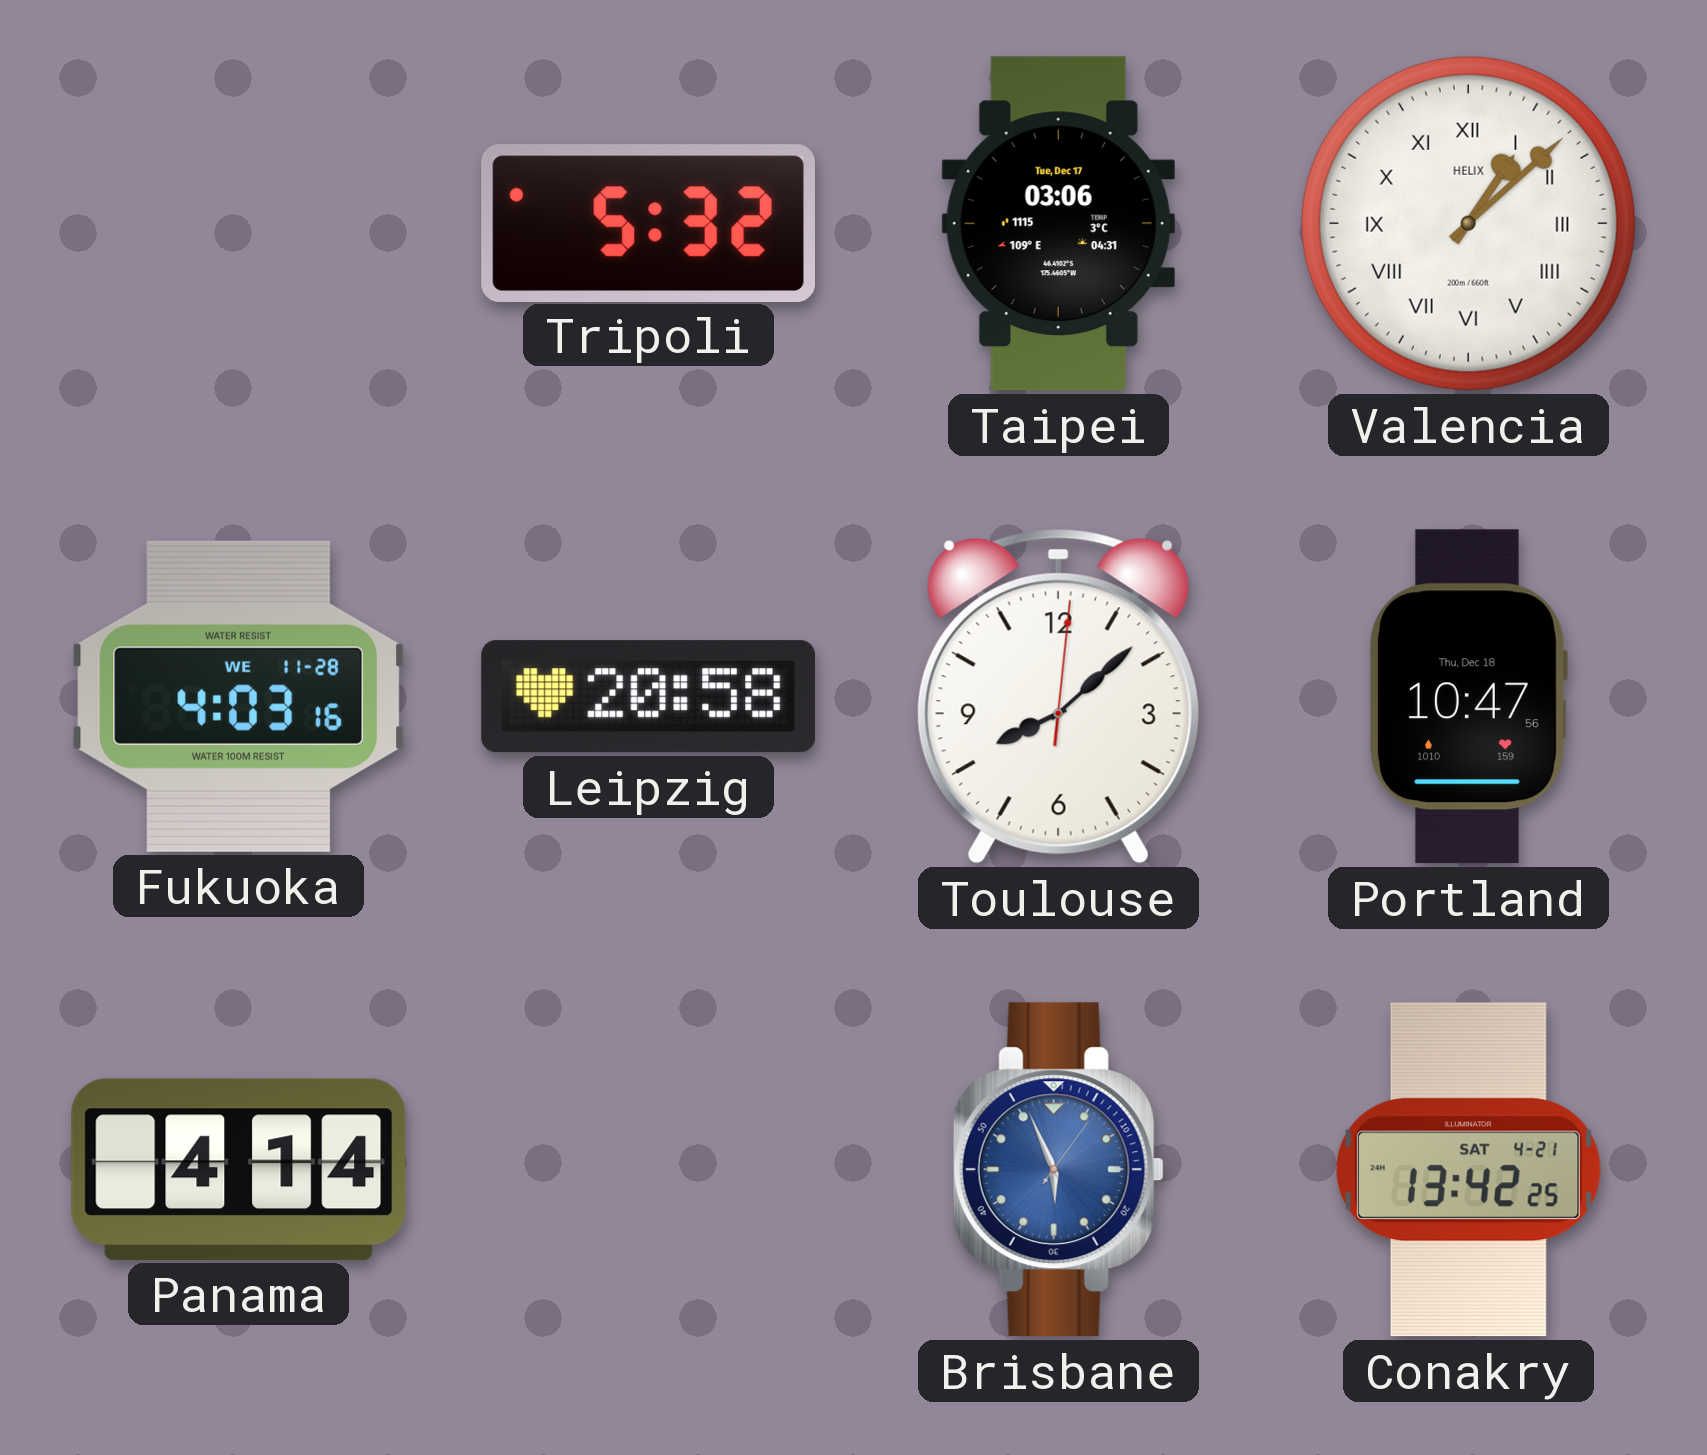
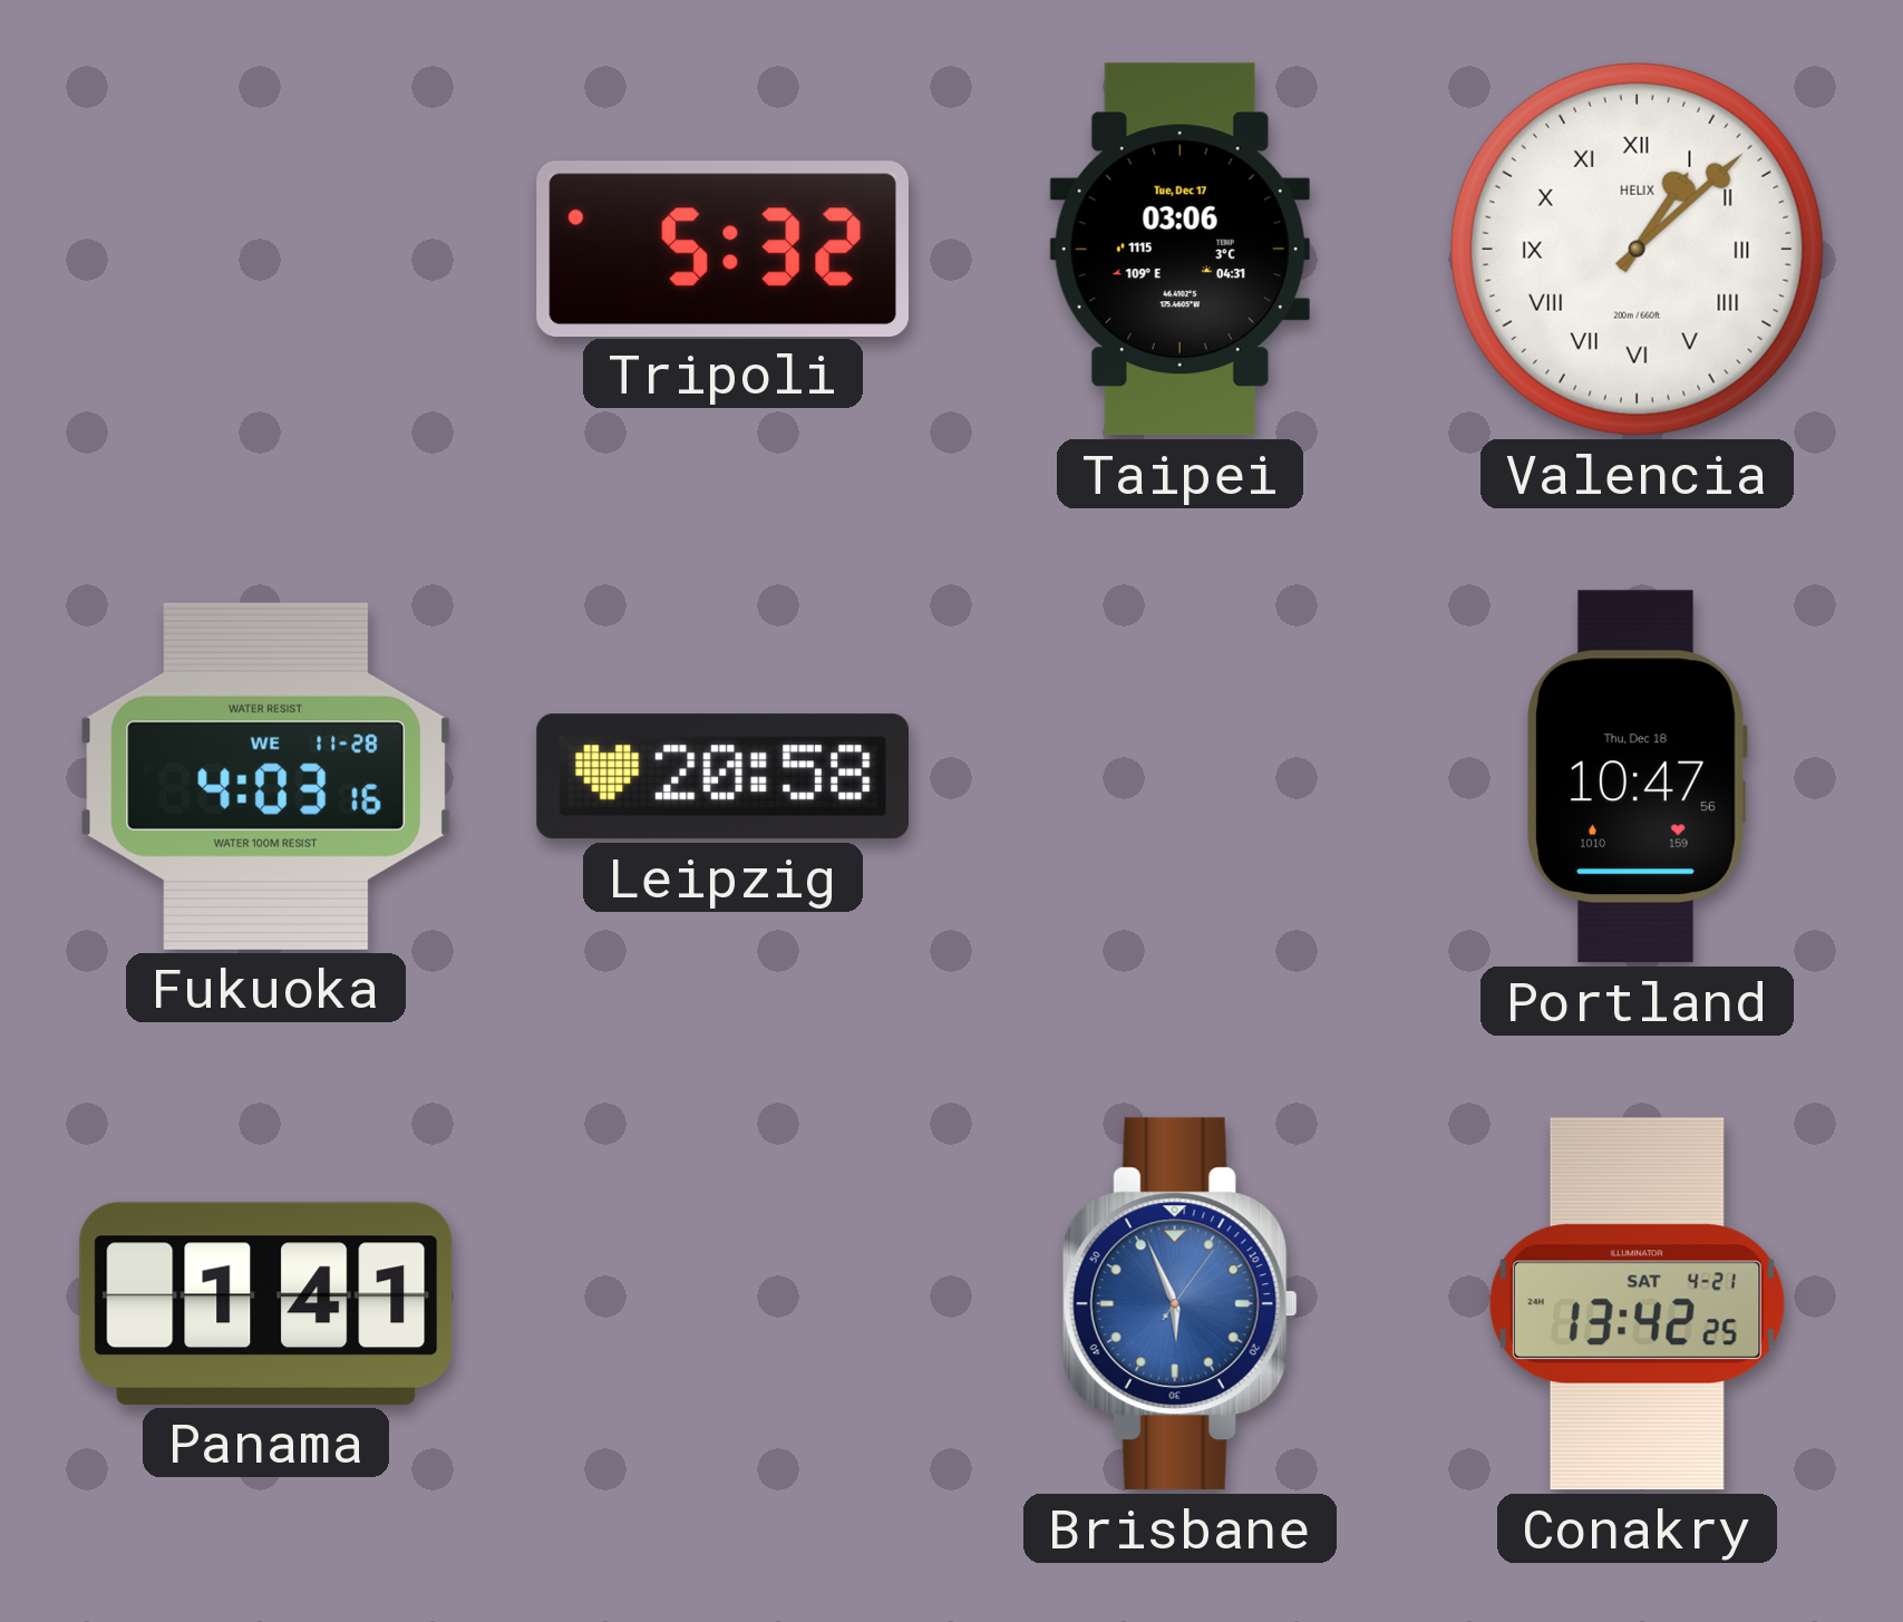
Toulouse: 8:08 -> none
Panama: 4:14 -> 1:41
